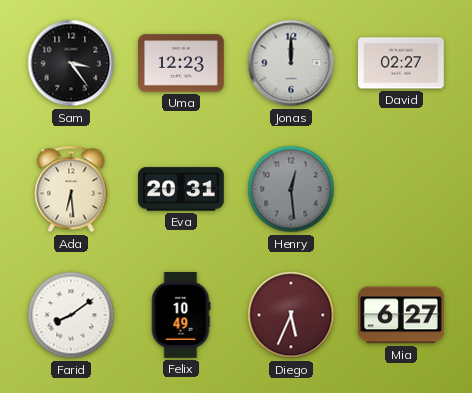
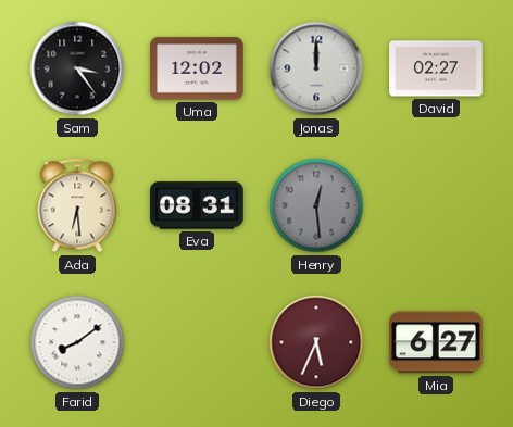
Uma: 12:23 -> 12:02
Eva: 20:31 -> 08:31
Felix: 10:49 -> none
